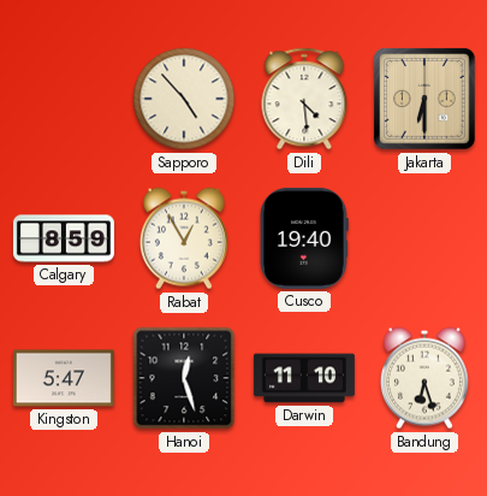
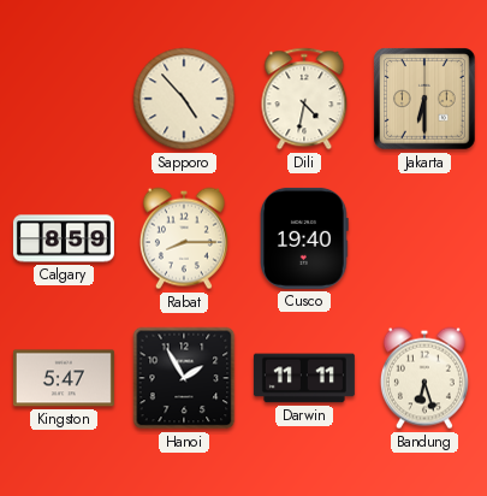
Dili: 4:29 -> 4:32
Rabat: 12:55 -> 8:15
Hanoi: 12:27 -> 1:55
Darwin: 11:10 -> 11:11
